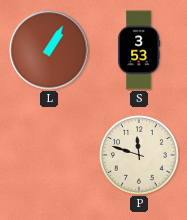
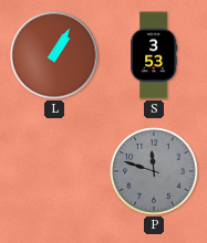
P dial: cream -> grey
